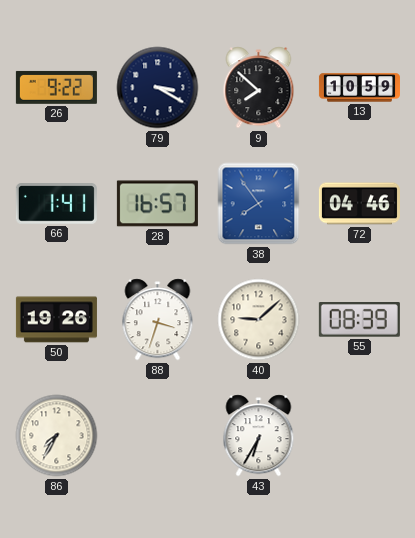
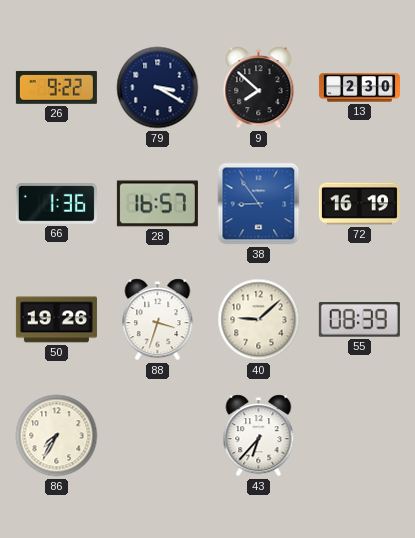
13: 10:59 -> 2:30
66: 1:41 -> 1:36
38: 7:54 -> 8:54
72: 04:46 -> 16:19
43: 6:35 -> 6:37
